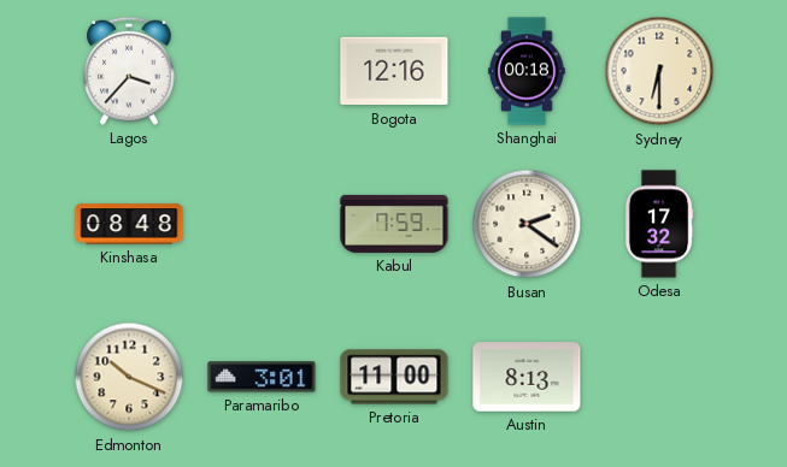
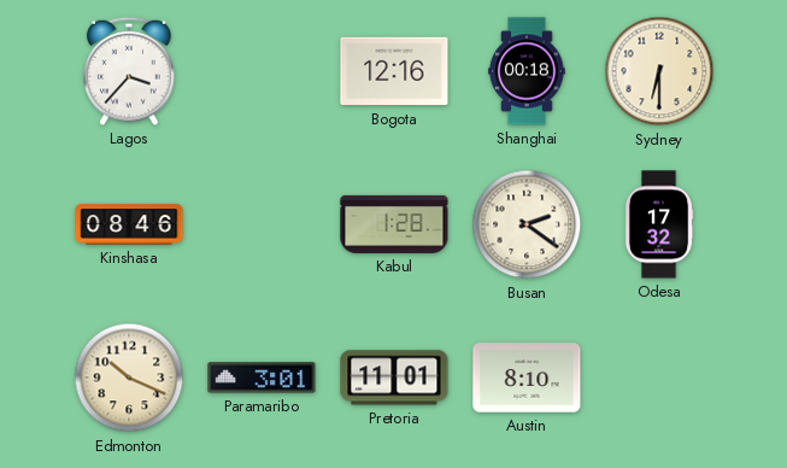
Kinshasa: 08:48 -> 08:46
Kabul: 7:59 -> 1:28
Pretoria: 11:00 -> 11:01
Austin: 8:13 -> 8:10
